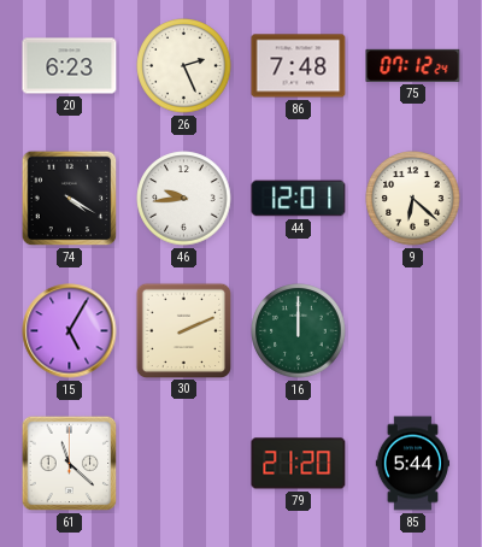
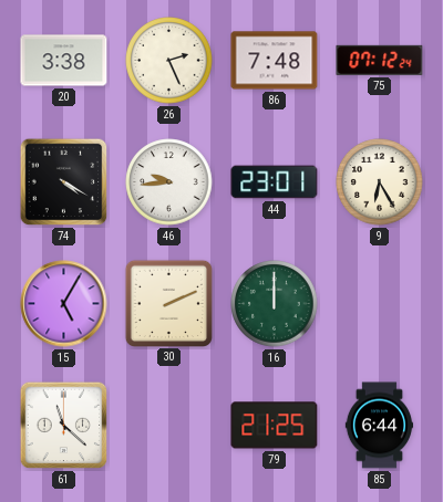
20: 6:23 -> 3:38
44: 12:01 -> 23:01
9: 6:22 -> 6:25
79: 21:20 -> 21:25
85: 5:44 -> 6:44
